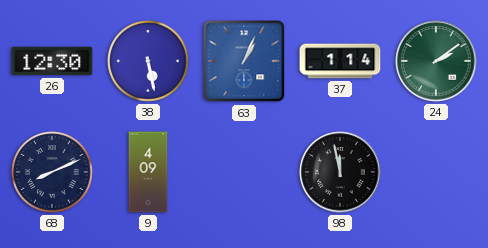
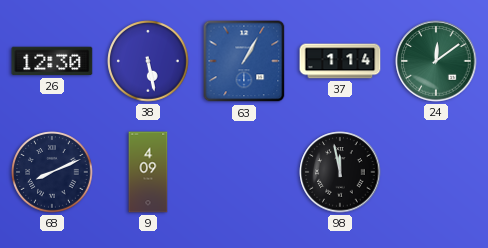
63: 1:04 -> 1:05
24: 2:09 -> 12:09
